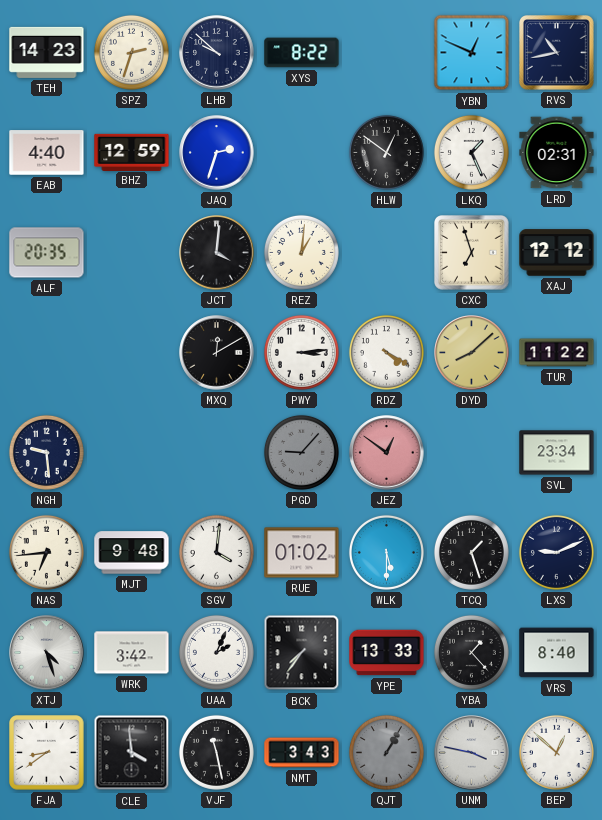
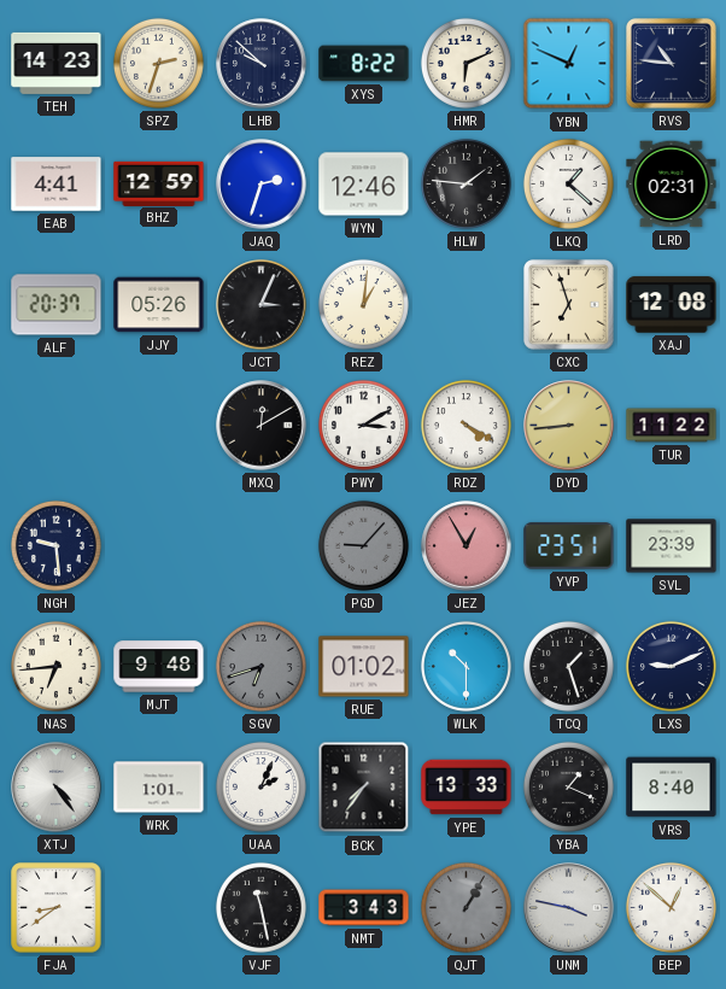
HMR: none -> 6:11
RVS: 10:43 -> 10:46
EAB: 4:40 -> 4:41
WYN: none -> 12:46
HLW: 12:51 -> 1:46
LKQ: 1:26 -> 1:22
ALF: 20:35 -> 20:37
JJY: none -> 05:26
JCT: 4:01 -> 3:04
XAJ: 12:12 -> 12:08
PWY: 3:14 -> 3:10
DYD: 8:08 -> 8:44
JEZ: 12:51 -> 12:55
YVP: none -> 23:51
SVL: 23:34 -> 23:39
SGV: 4:01 -> 6:42
SGV dial: white -> grey
WLK: 5:30 -> 10:30
XTJ: 4:27 -> 4:24
WRK: 3:42 -> 1:01
YBA: 1:23 -> 1:19
CLE: 3:59 -> none
